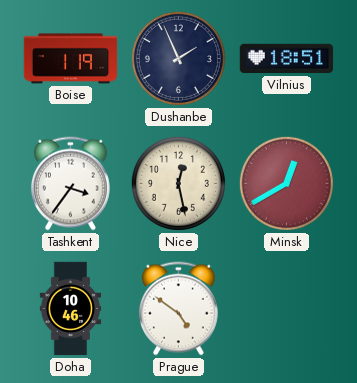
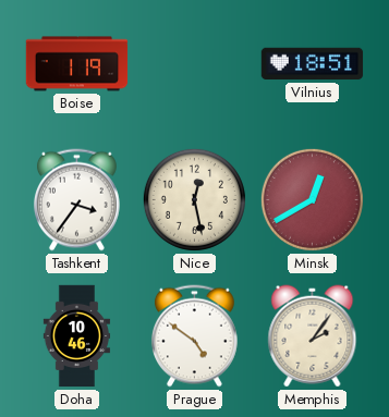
Dushanbe: 1:56 -> none
Memphis: none -> 2:06
